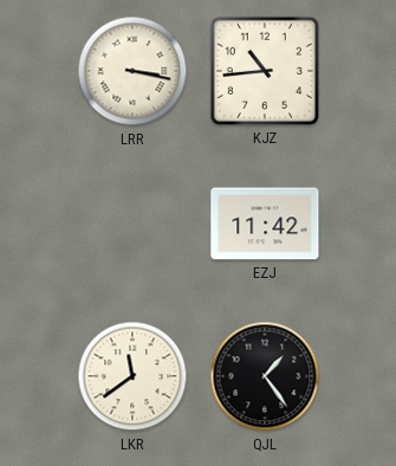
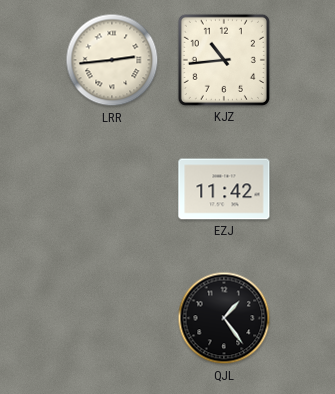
LRR: 3:17 -> 2:44
LKR: 11:39 -> none
